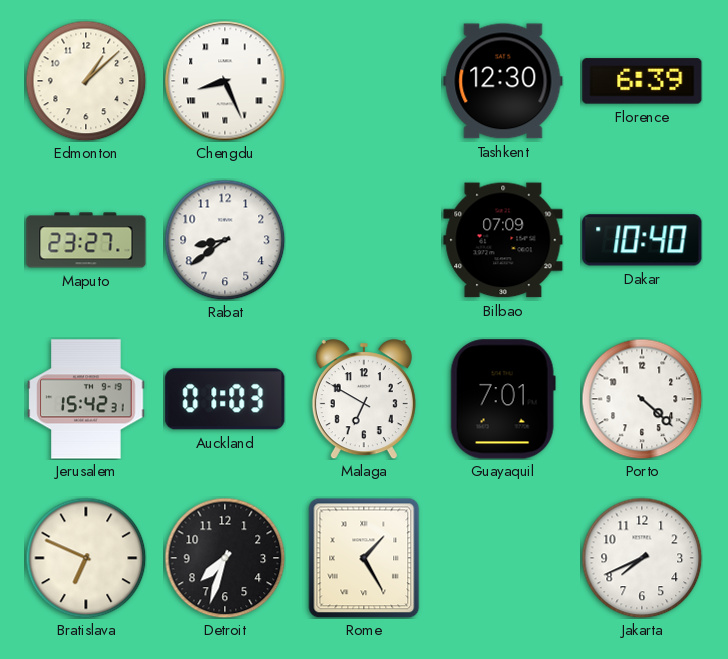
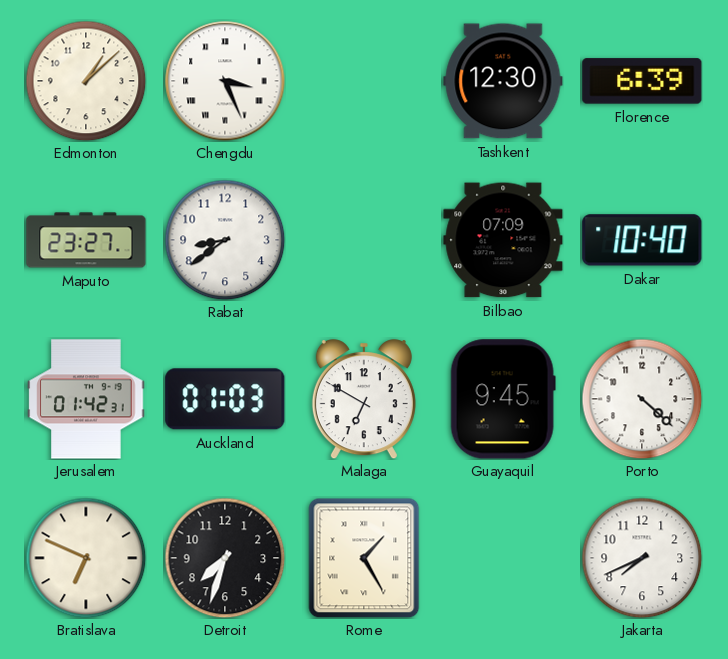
Chengdu: 8:26 -> 3:26
Jerusalem: 15:42 -> 01:42
Guayaquil: 7:01 -> 9:45
